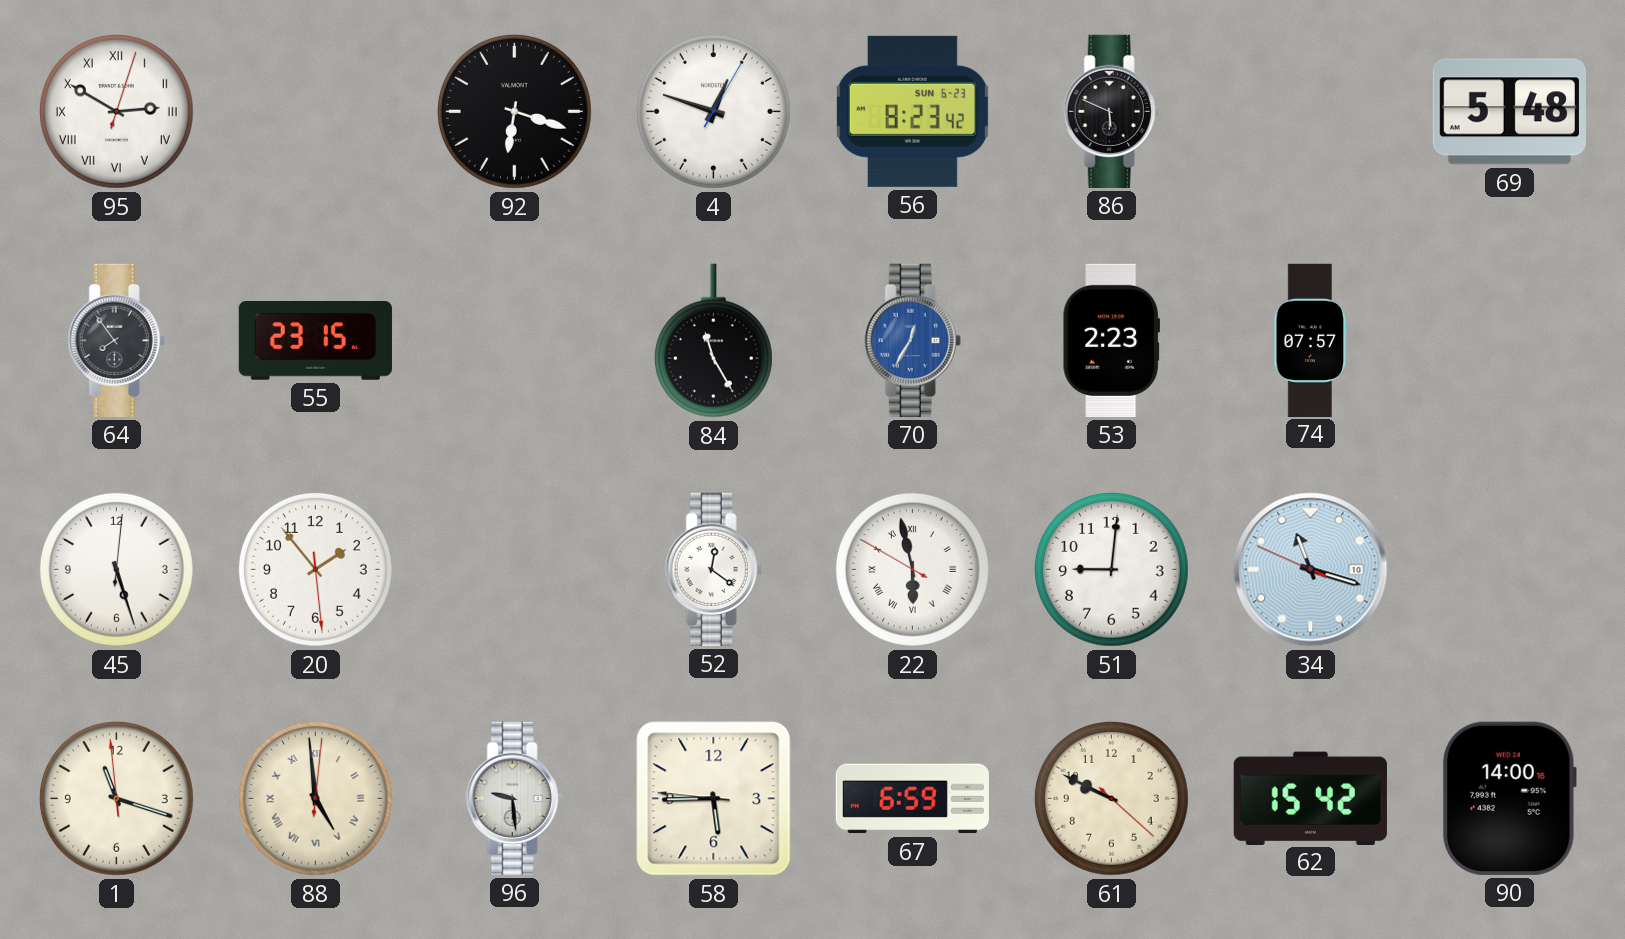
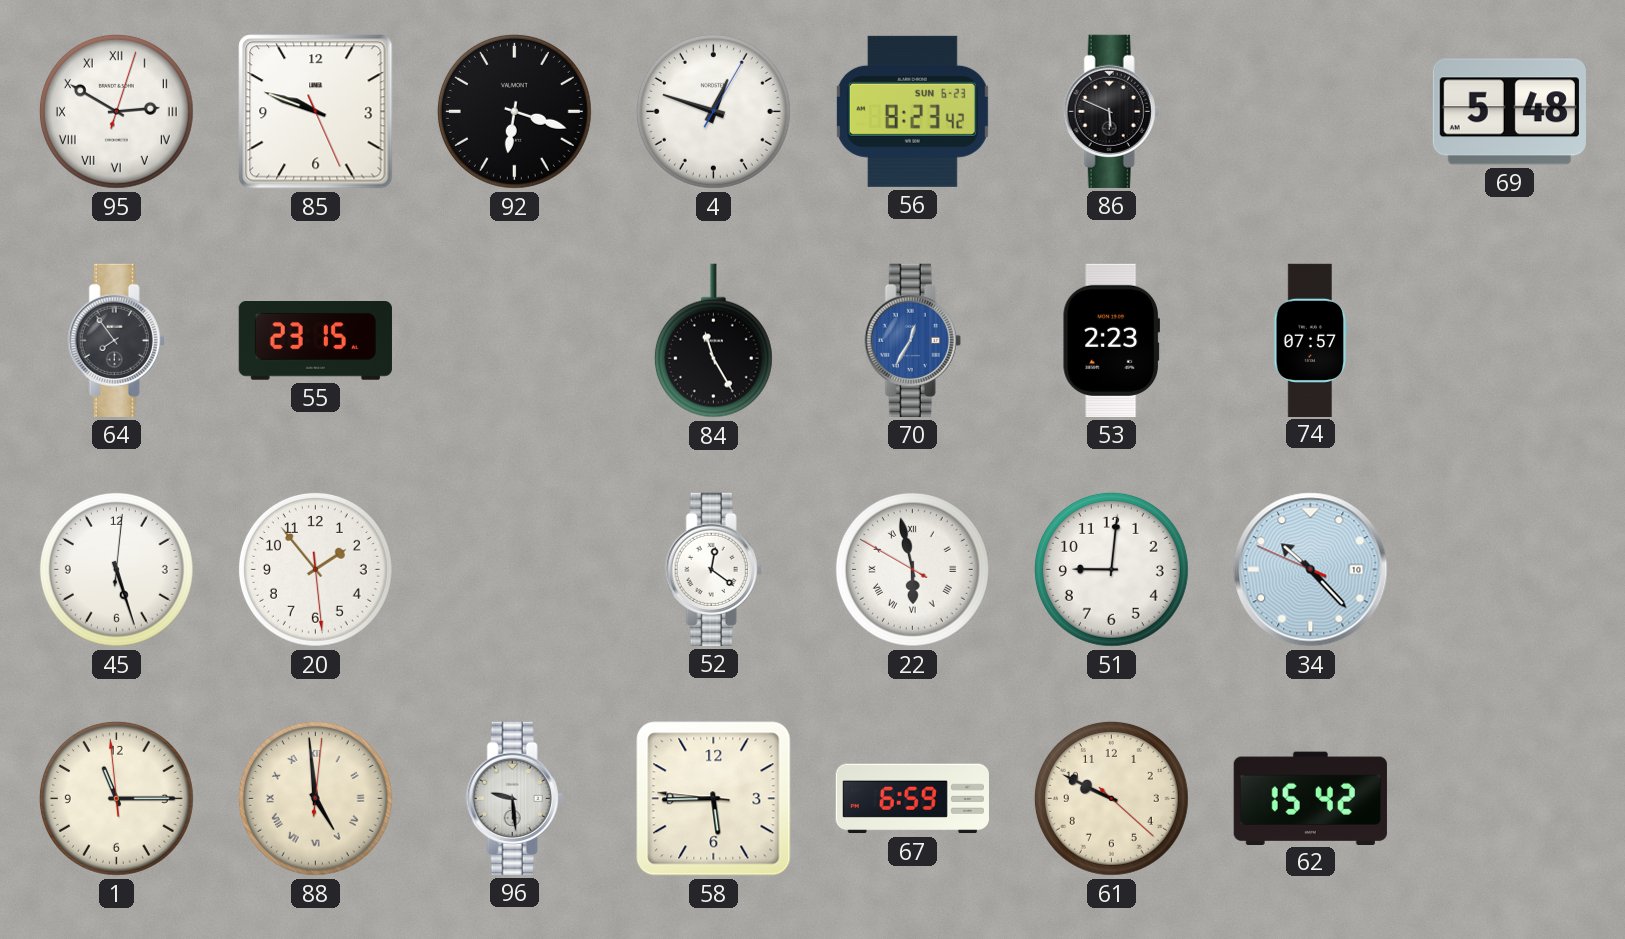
85: none -> 9:48
34: 11:17 -> 10:22
1: 11:17 -> 11:14
90: 14:00 -> none
